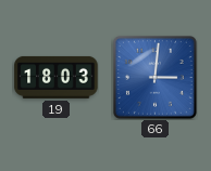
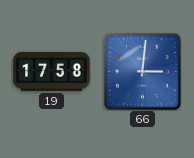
19: 18:03 -> 17:58
